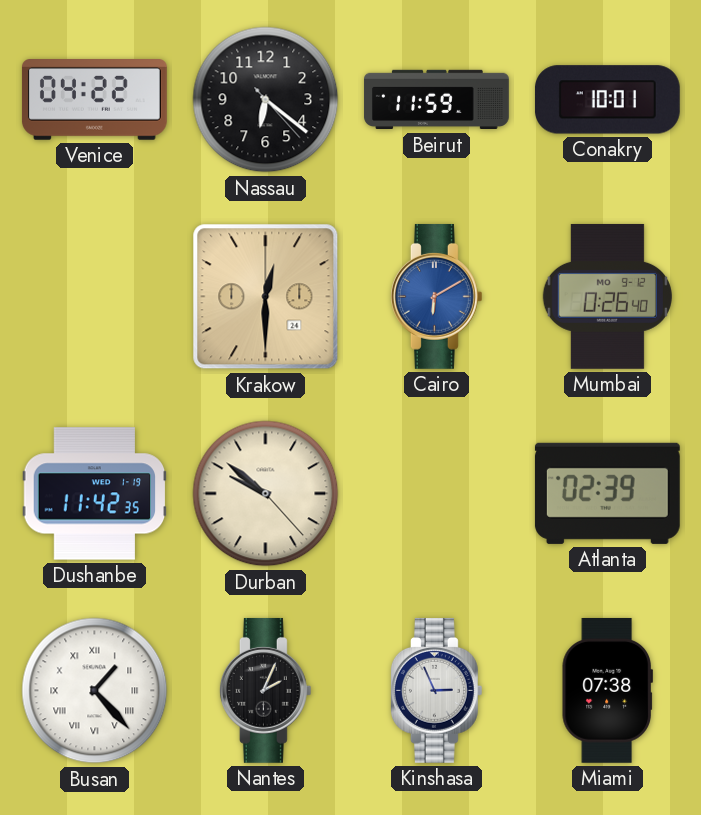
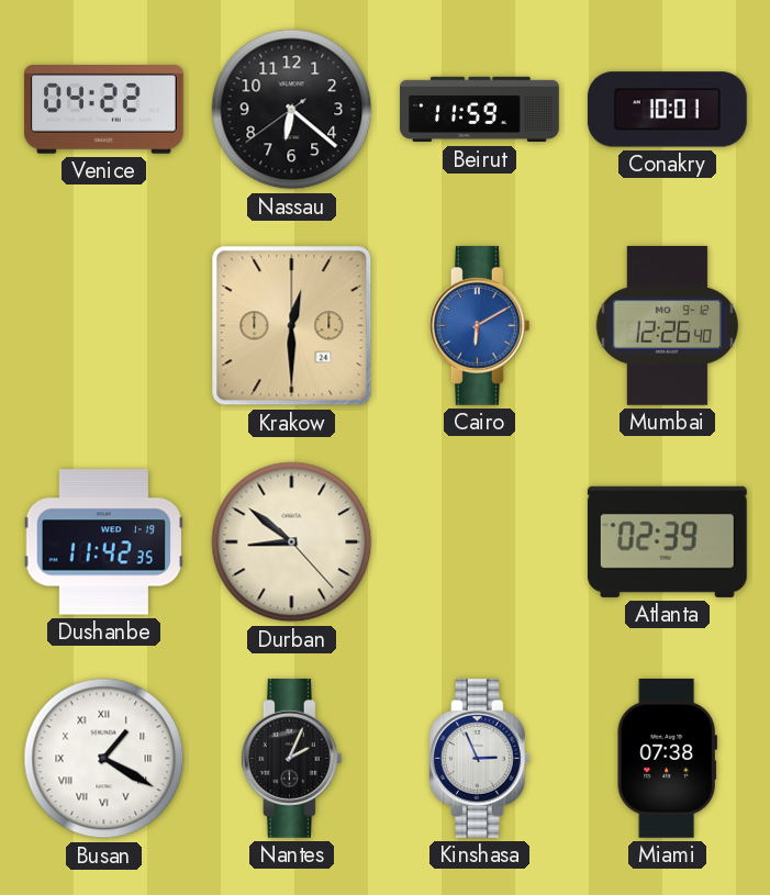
Nassau: 6:21:23 -> 6:21:39
Mumbai: 0:26 -> 12:26
Durban: 9:51 -> 8:51
Busan: 1:23 -> 1:20
